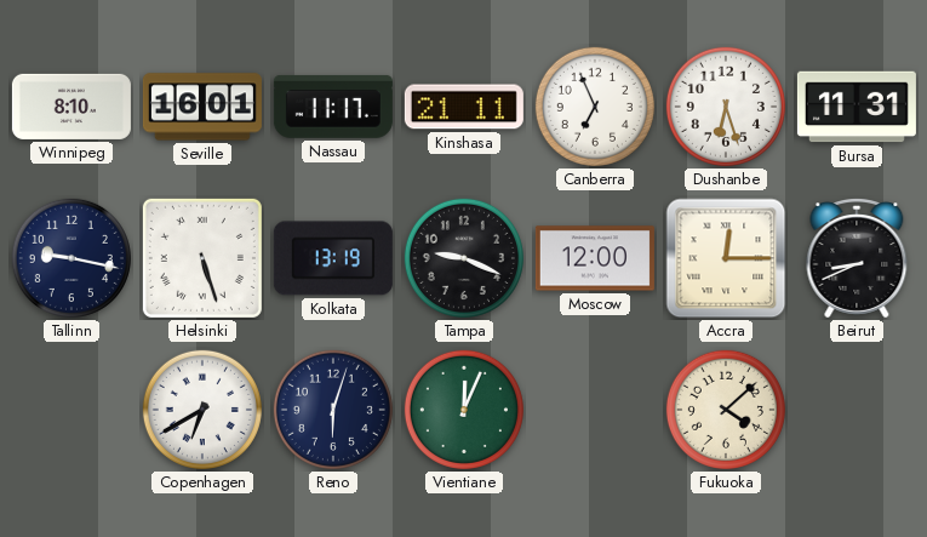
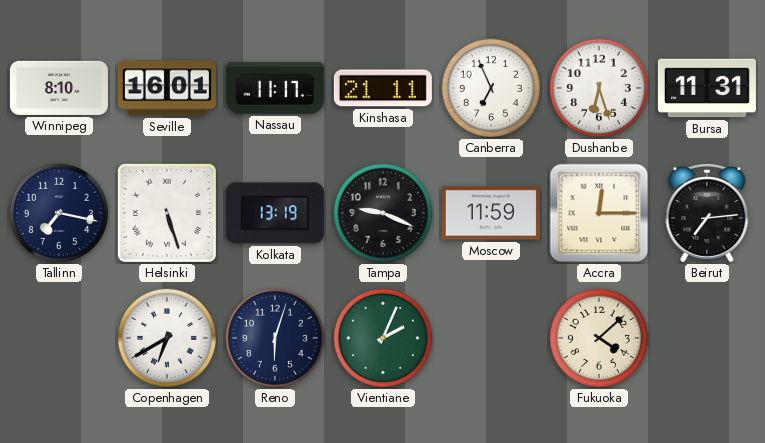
Tallinn: 9:17 -> 7:17
Moscow: 12:00 -> 11:59
Beirut: 8:41 -> 7:14
Vientiane: 12:04 -> 2:04
